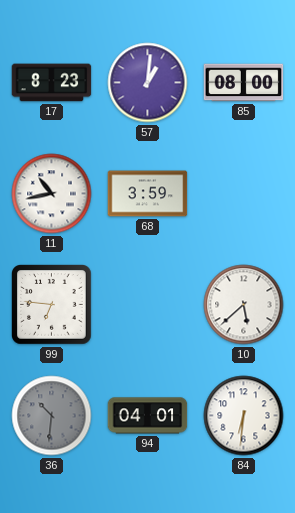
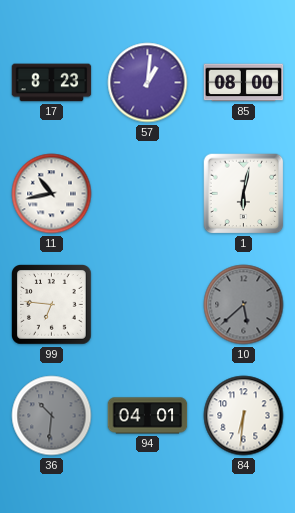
68: 3:59 -> none
1: none -> 6:02
10 dial: white -> grey
